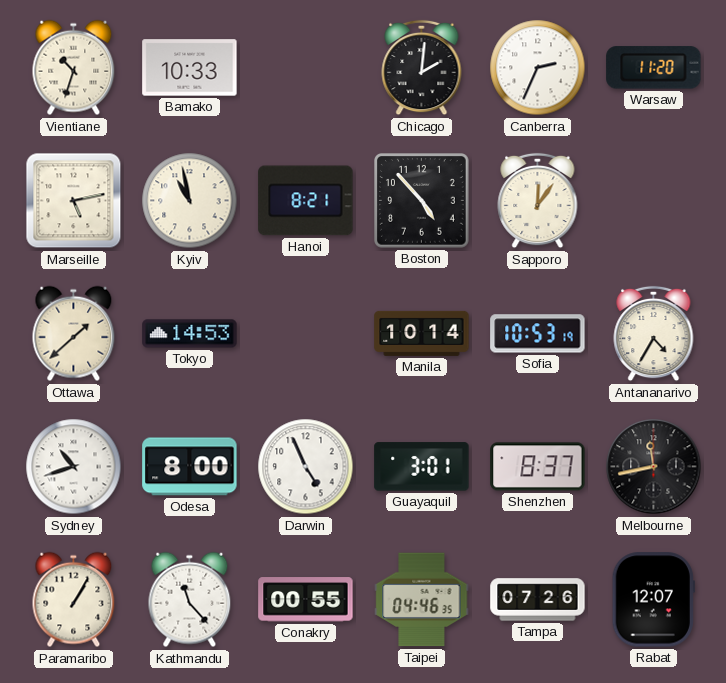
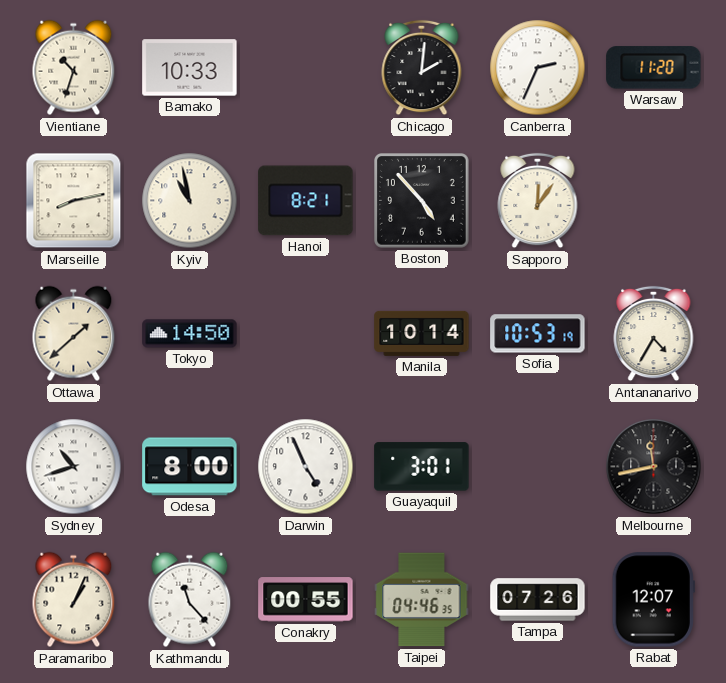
Marseille: 5:13 -> 8:13
Tokyo: 14:53 -> 14:50
Shenzhen: 8:37 -> none
Paramaribo: 1:05 -> 1:04
